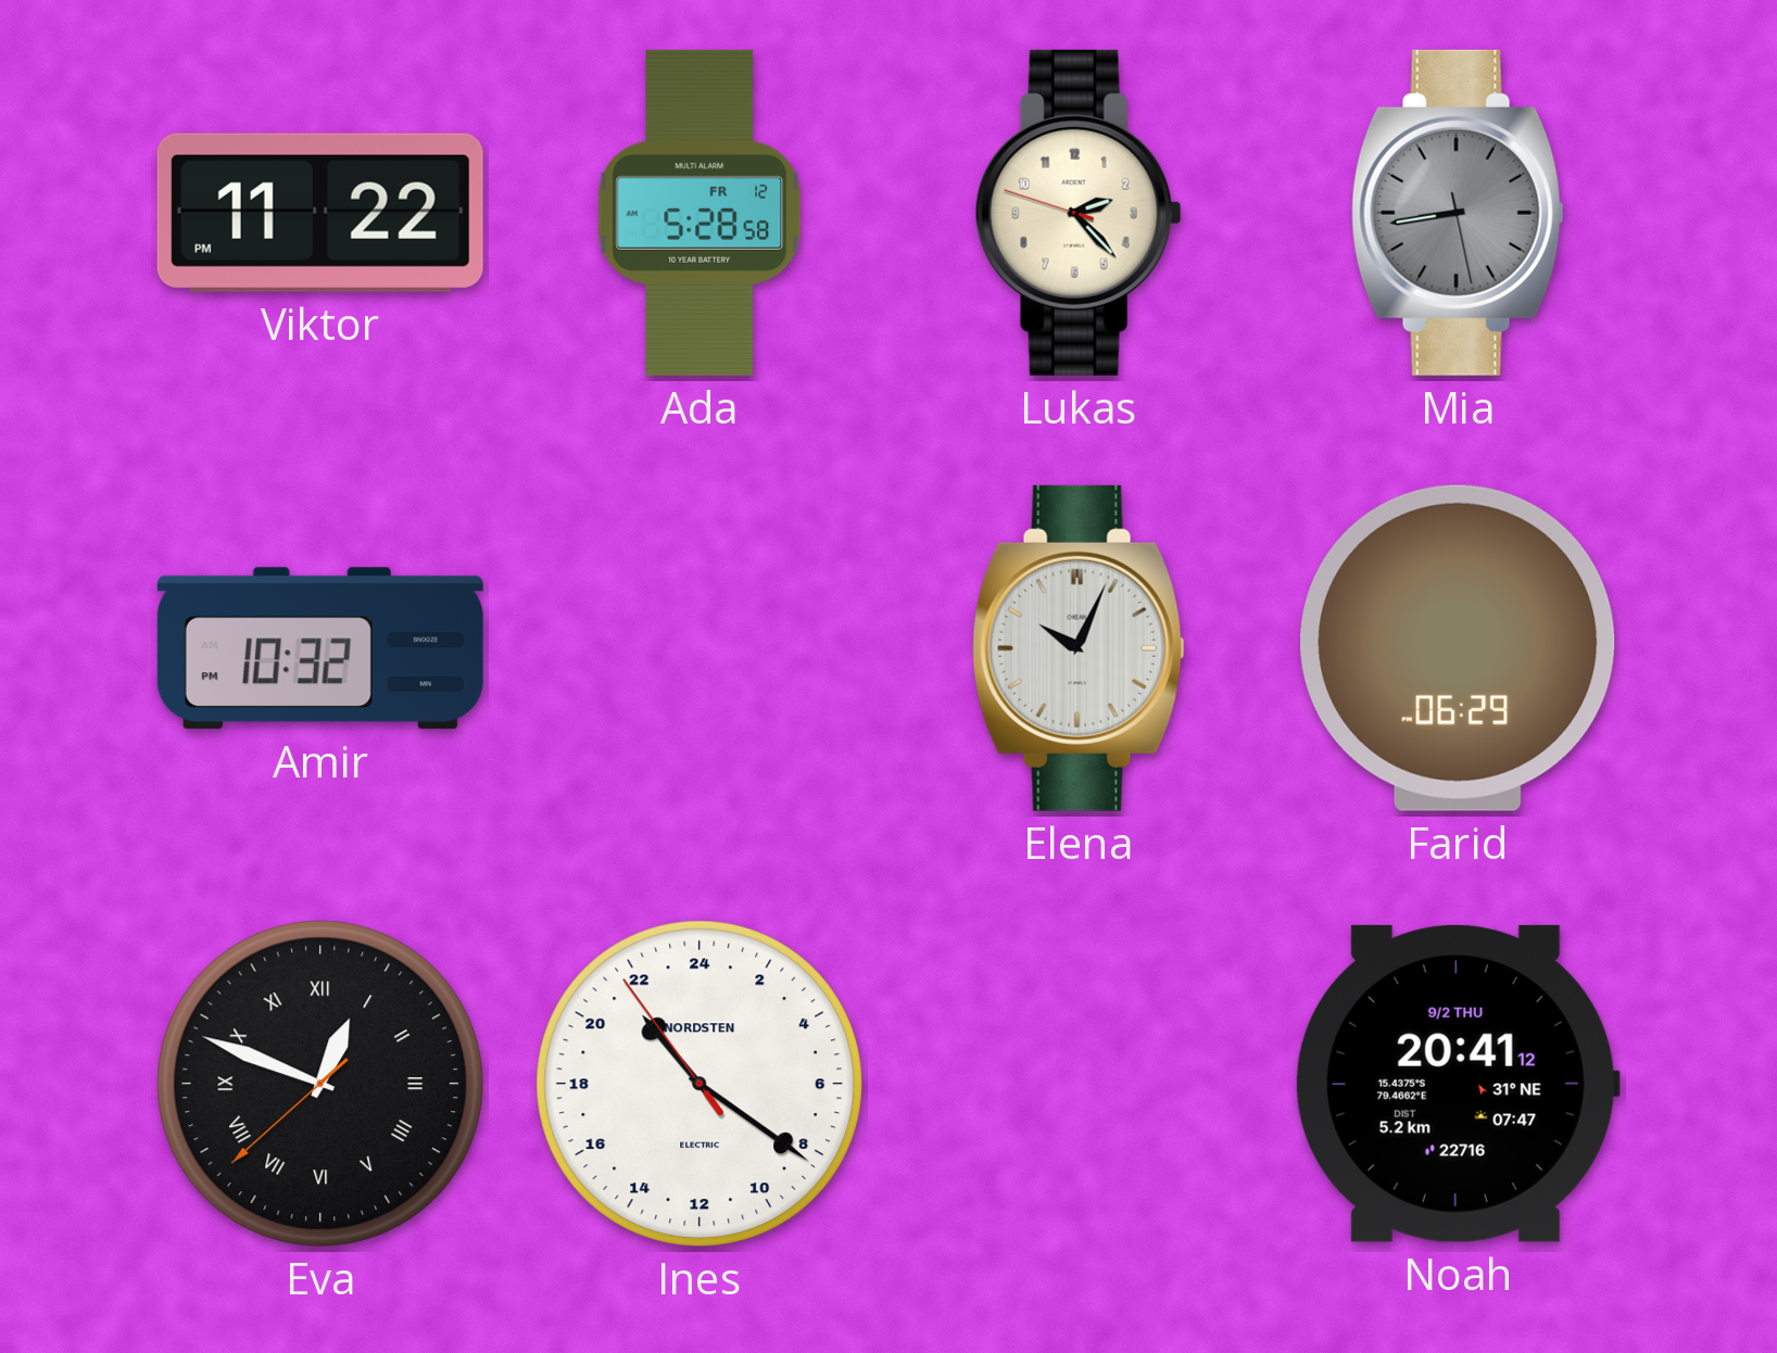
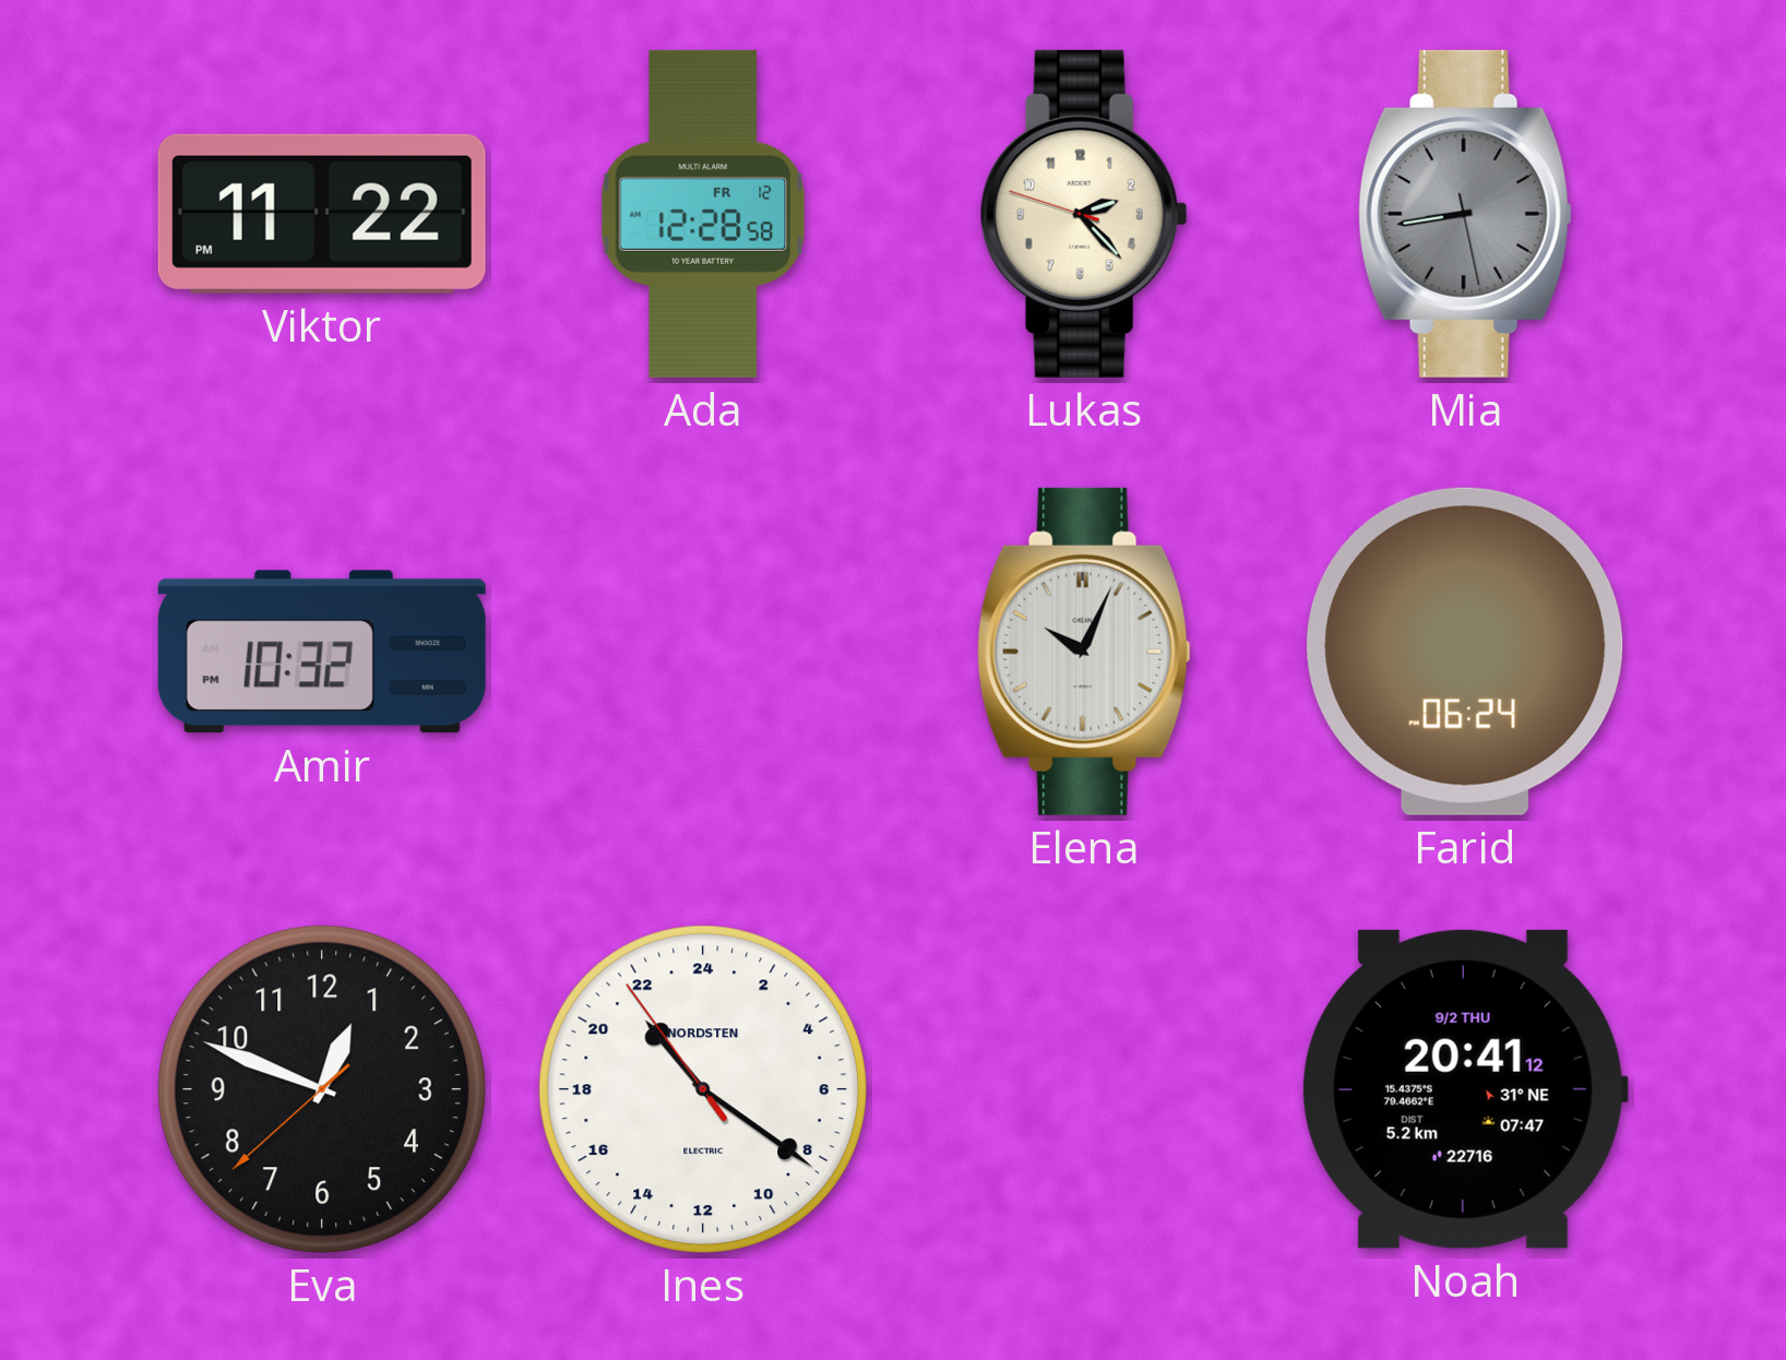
Ada: 5:28 -> 12:28
Farid: 06:29 -> 06:24
Eva numerals: Roman -> Arabic
